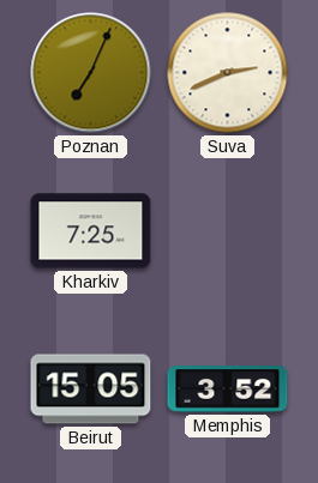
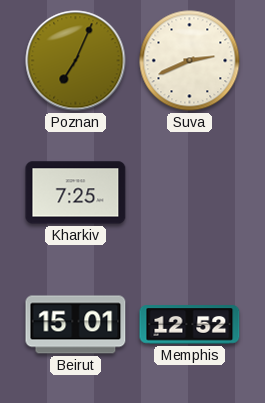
Beirut: 15:05 -> 15:01
Memphis: 3:52 -> 12:52
